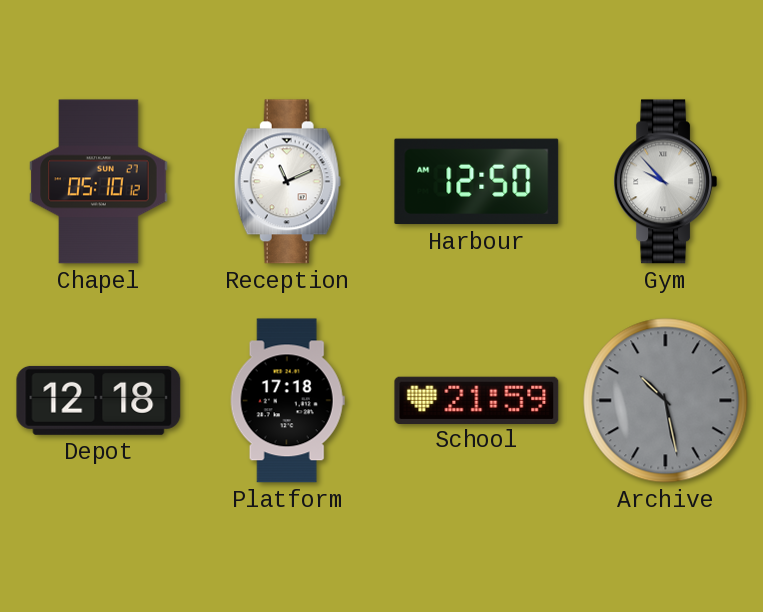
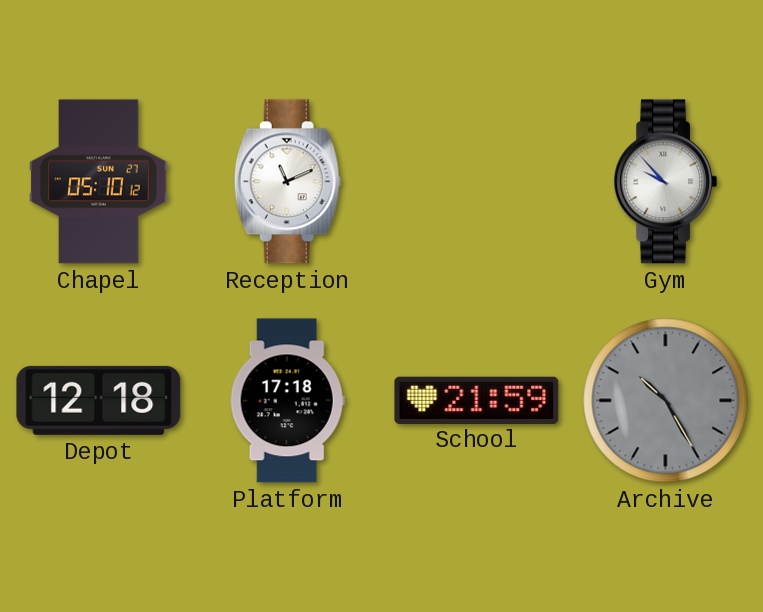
Harbour: 12:50 -> none
Archive: 10:28 -> 10:25
